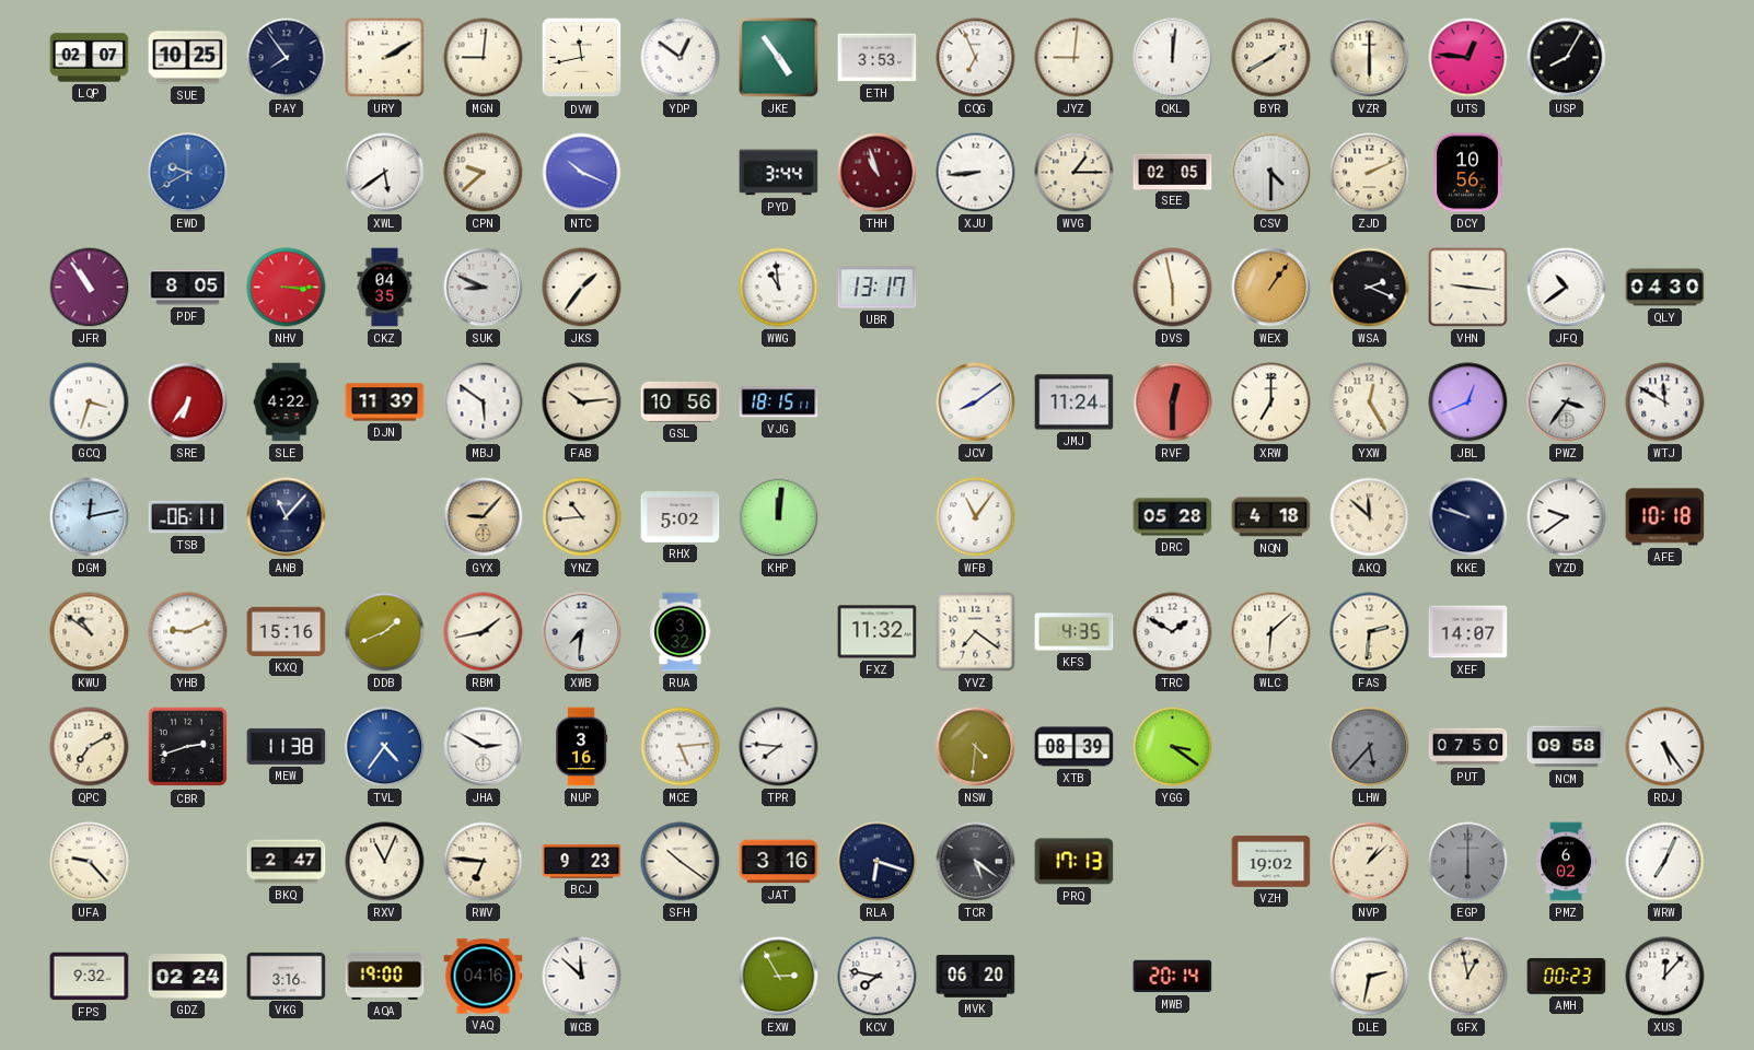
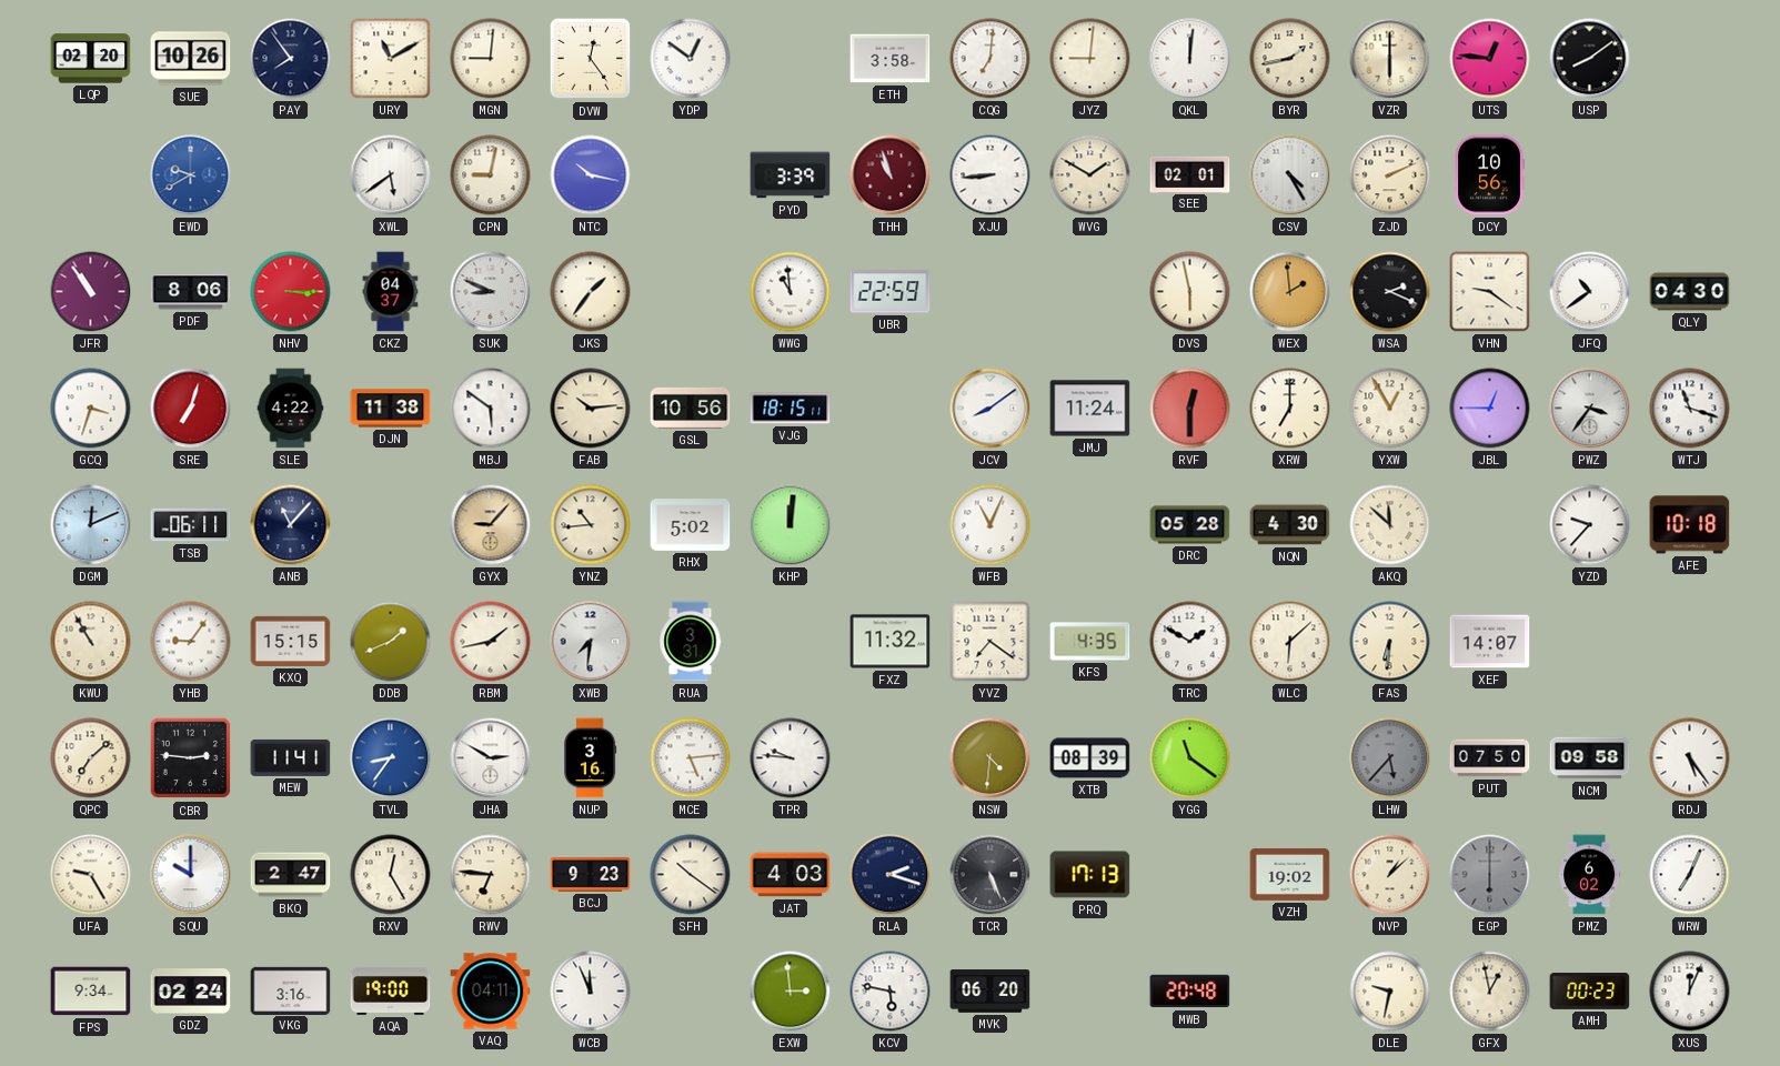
LQP: 02:07 -> 02:20
SUE: 10:25 -> 10:26
URY: 2:10 -> 11:10
DVW: 11:43 -> 12:24
JKE: 4:54 -> none
ETH: 3:53 -> 3:58
CQG: 6:56 -> 7:01
BYR: 1:40 -> 1:43
USP: 8:05 -> 8:09
CPN: 9:38 -> 9:02
NTC: 10:19 -> 10:17
PYD: 3:44 -> 3:39
WVG: 1:15 -> 1:50
SEE: 02:05 -> 02:01
CSV: 4:30 -> 4:25
PDF: 8:05 -> 8:06
CKZ: 04:35 -> 04:37
UBR: 13:17 -> 22:59
WEX: 1:06 -> 1:59
VHN: 9:16 -> 9:21
SRE: 6:36 -> 7:03
DJN: 11:39 -> 11:38
YXW: 12:25 -> 12:55
JBL: 12:41 -> 12:45
WTJ: 11:50 -> 11:18
DGM: 12:13 -> 12:11
WFB: 11:06 -> 11:04
NQN: 4:18 -> 4:30
KKE: 9:48 -> none
YZD: 9:39 -> 9:37
KWU: 10:51 -> 10:55
YHB: 9:11 -> 9:06
KXQ: 15:16 -> 15:15
RUA: 3:32 -> 3:31
FAS: 2:31 -> 6:31
QPC: 7:10 -> 7:08
CBR: 2:42 -> 2:46
MEW: 11:38 -> 11:41
TVL: 4:36 -> 8:36
TPR: 7:46 -> 9:46
YGG: 3:21 -> 11:21
UFA: 9:23 -> 9:25
SQU: none -> 10:00
RXV: 11:04 -> 12:25
JAT: 3:16 -> 4:03
RLA: 6:18 -> 2:18
TCR: 5:21 -> 5:26
FPS: 9:32 -> 9:34
VAQ: 04:16 -> 04:11
WCB: 11:52 -> 11:56
EXW: 2:55 -> 2:59
KCV: 7:47 -> 5:47
MWB: 20:14 -> 20:48
DLE: 2:32 -> 9:32
XUS: 12:07 -> 12:04
